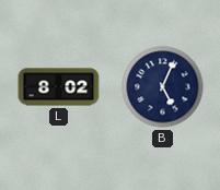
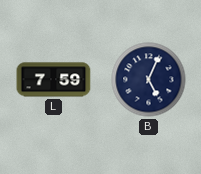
L: 8:02 -> 7:59
